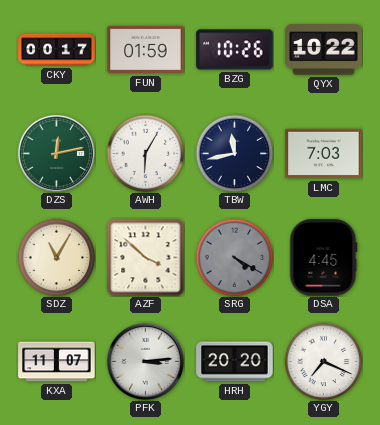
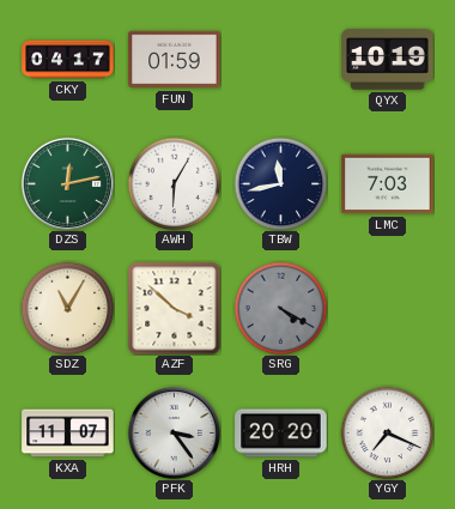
CKY: 00:17 -> 04:17
BZG: 10:26 -> none
QYX: 10:22 -> 10:19
DSA: 4:45 -> none
PFK: 3:14 -> 3:24
